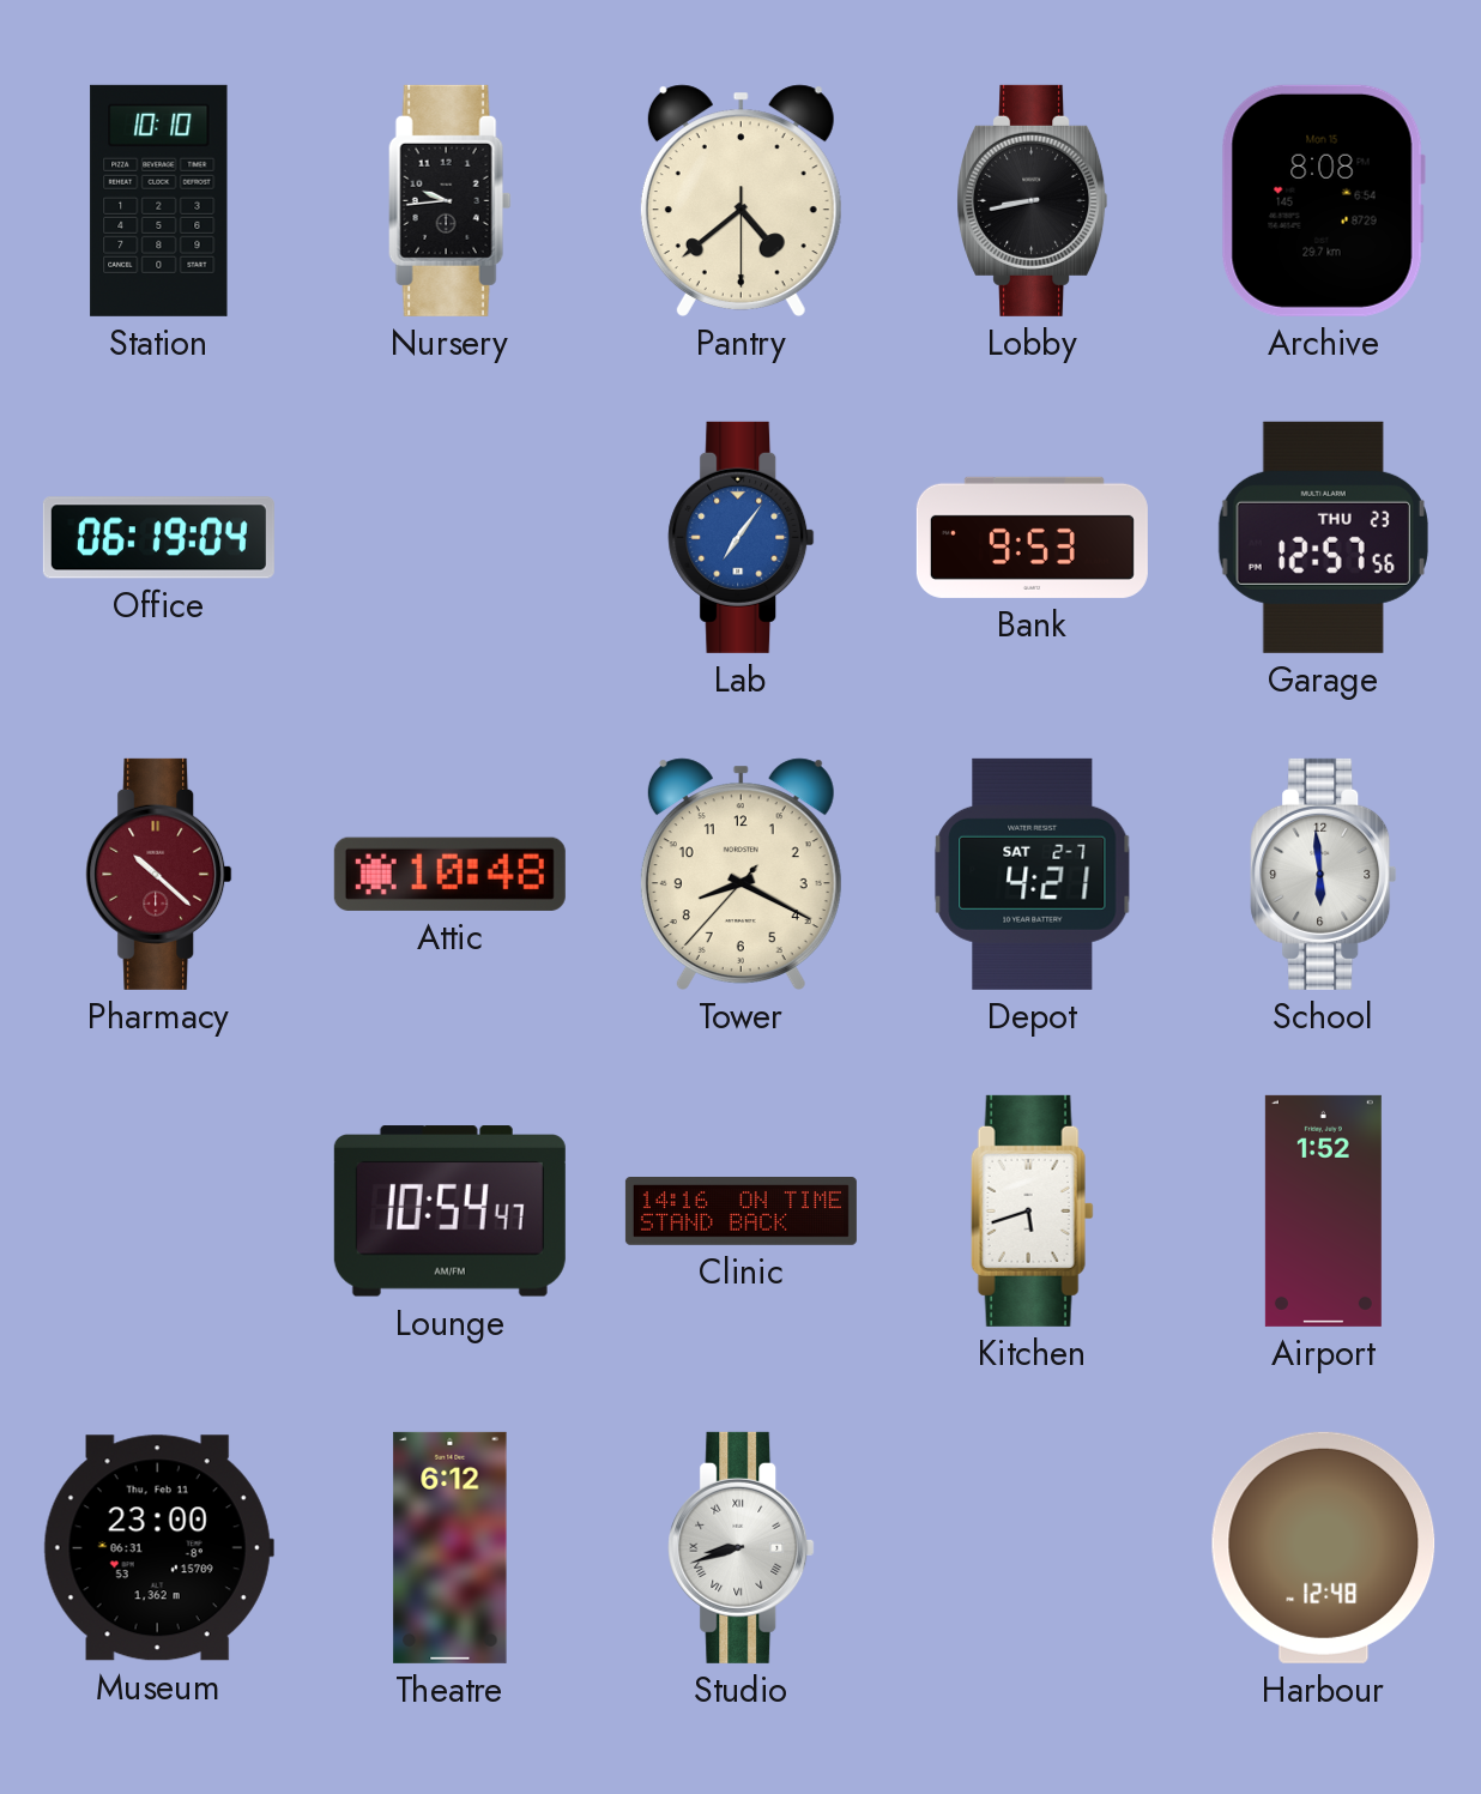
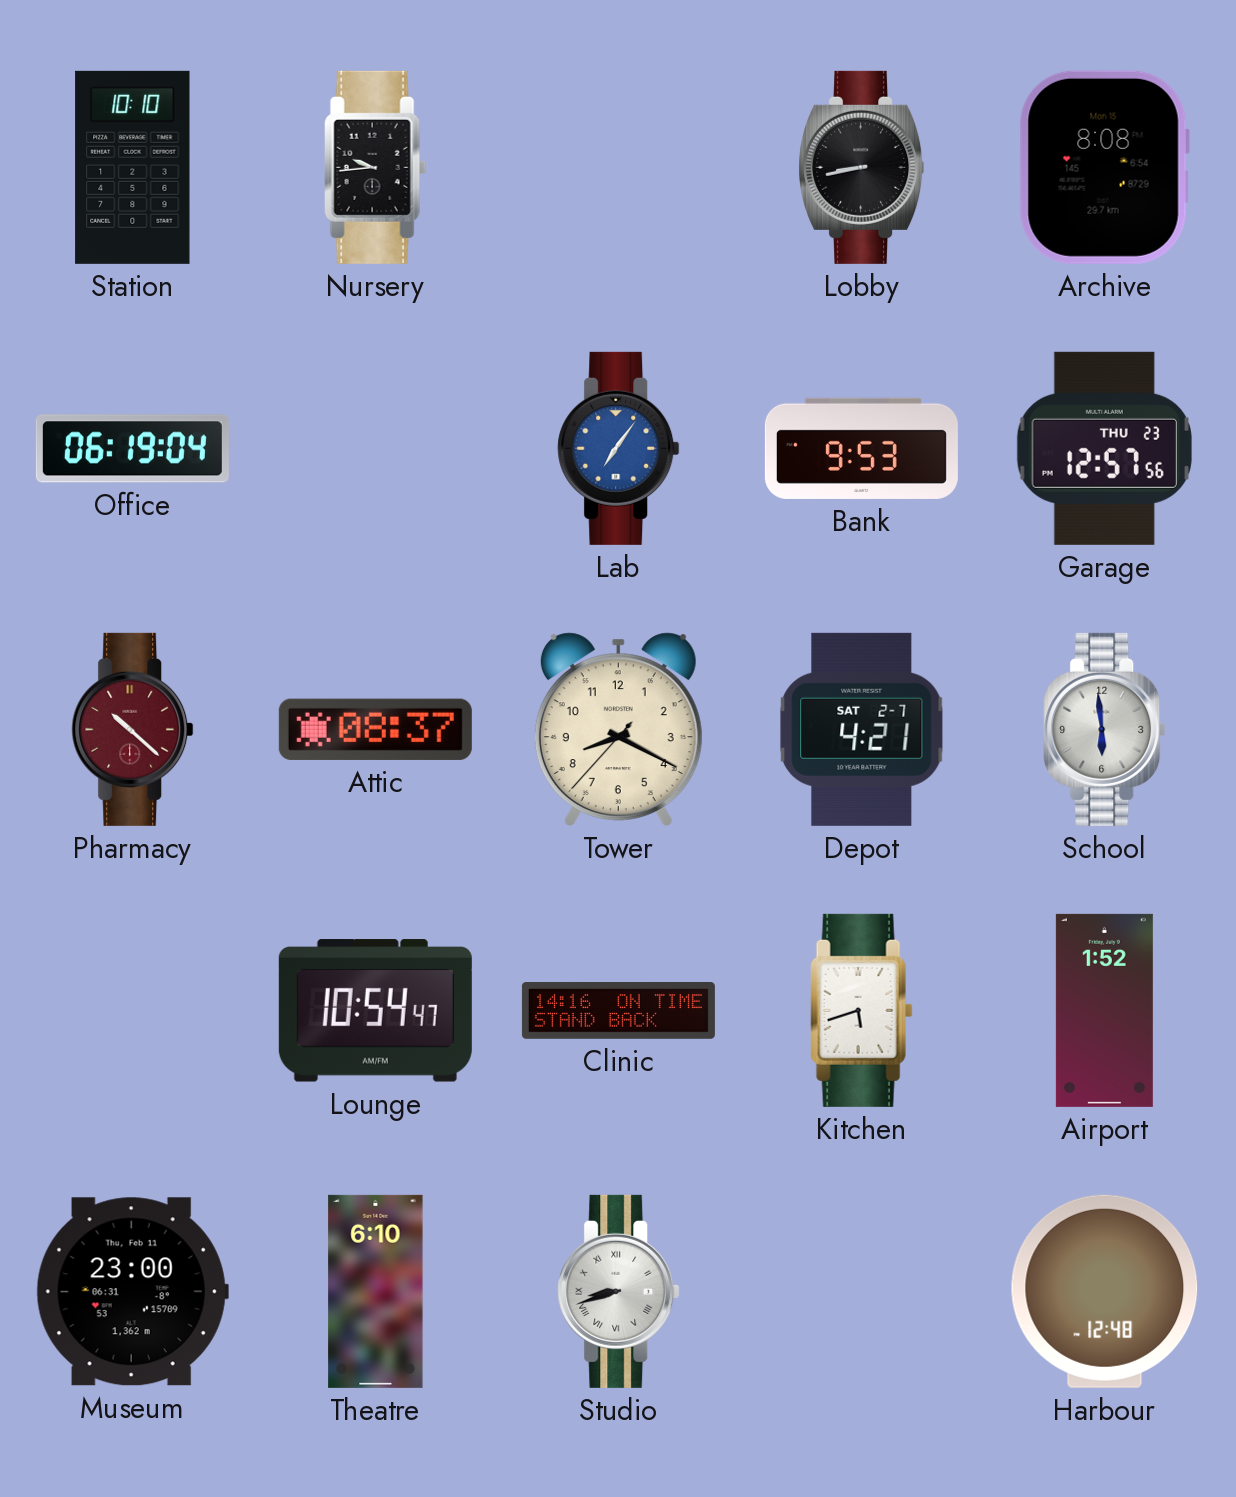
Pantry: 4:38 -> none
Attic: 10:48 -> 08:37
Theatre: 6:12 -> 6:10
